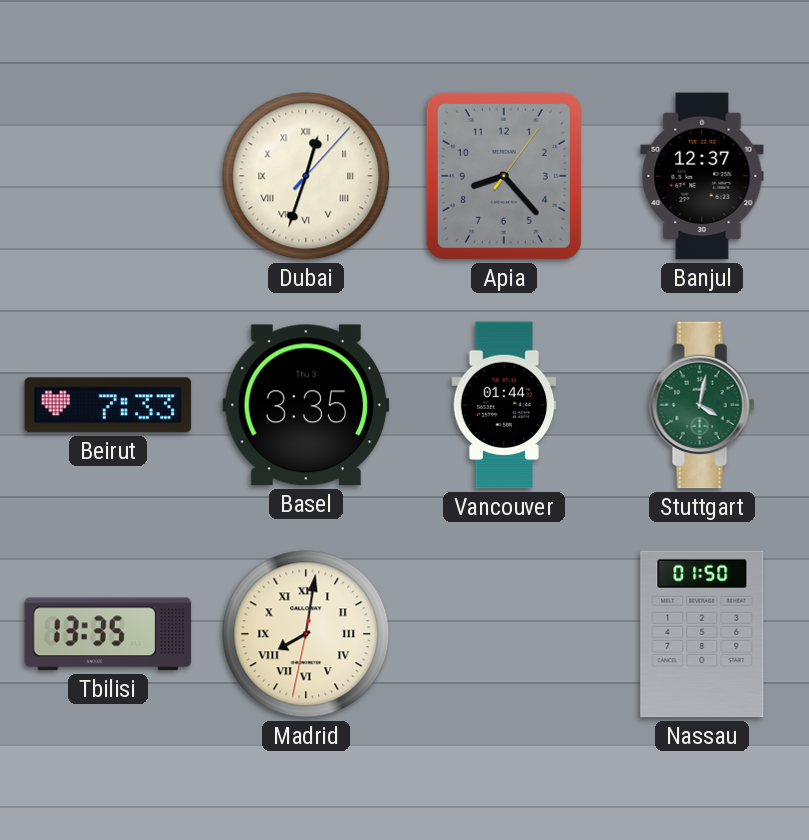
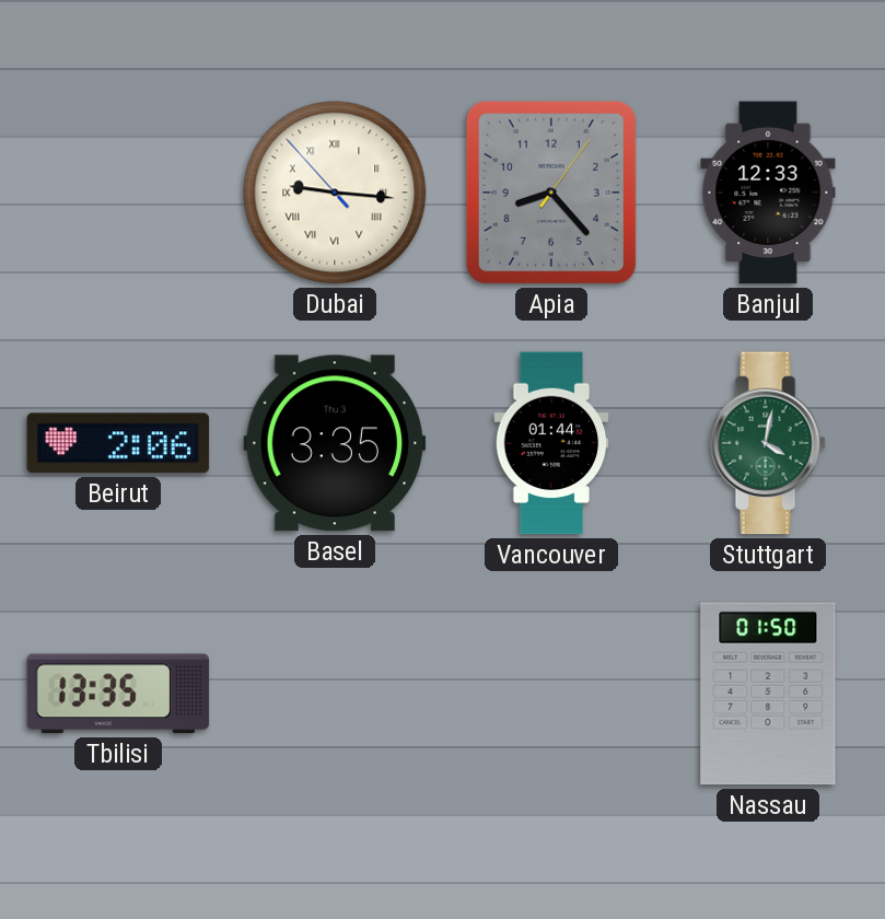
Dubai: 12:33 -> 9:15
Banjul: 12:37 -> 12:33
Beirut: 7:33 -> 2:06
Madrid: 8:01 -> none
